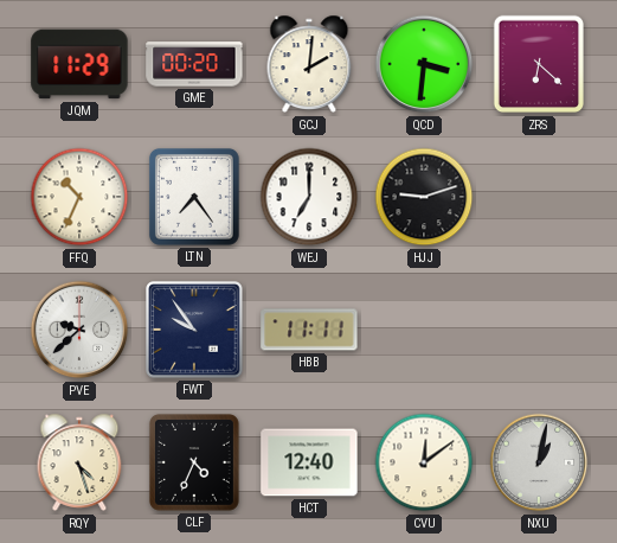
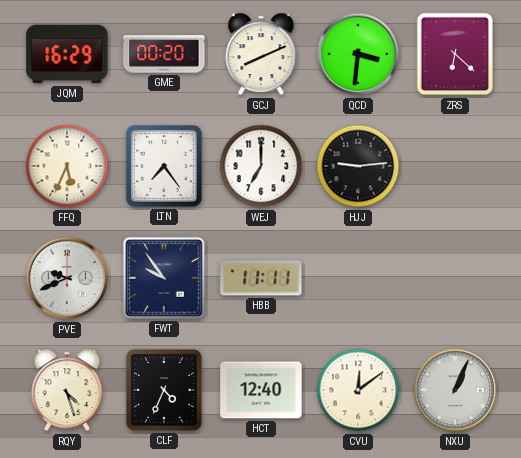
JQM: 11:29 -> 16:29
GCJ: 2:01 -> 8:11
FFQ: 10:34 -> 5:34
HJJ: 9:12 -> 9:14
PVE: 9:38 -> 9:41
NXU: 1:02 -> 1:04
